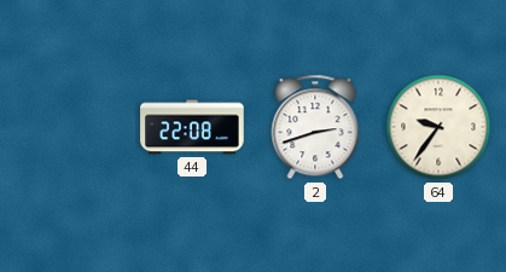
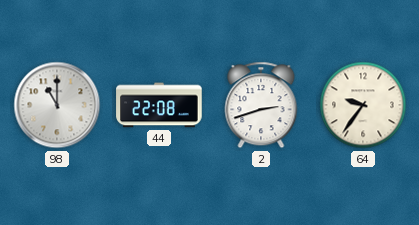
98: none -> 11:00
